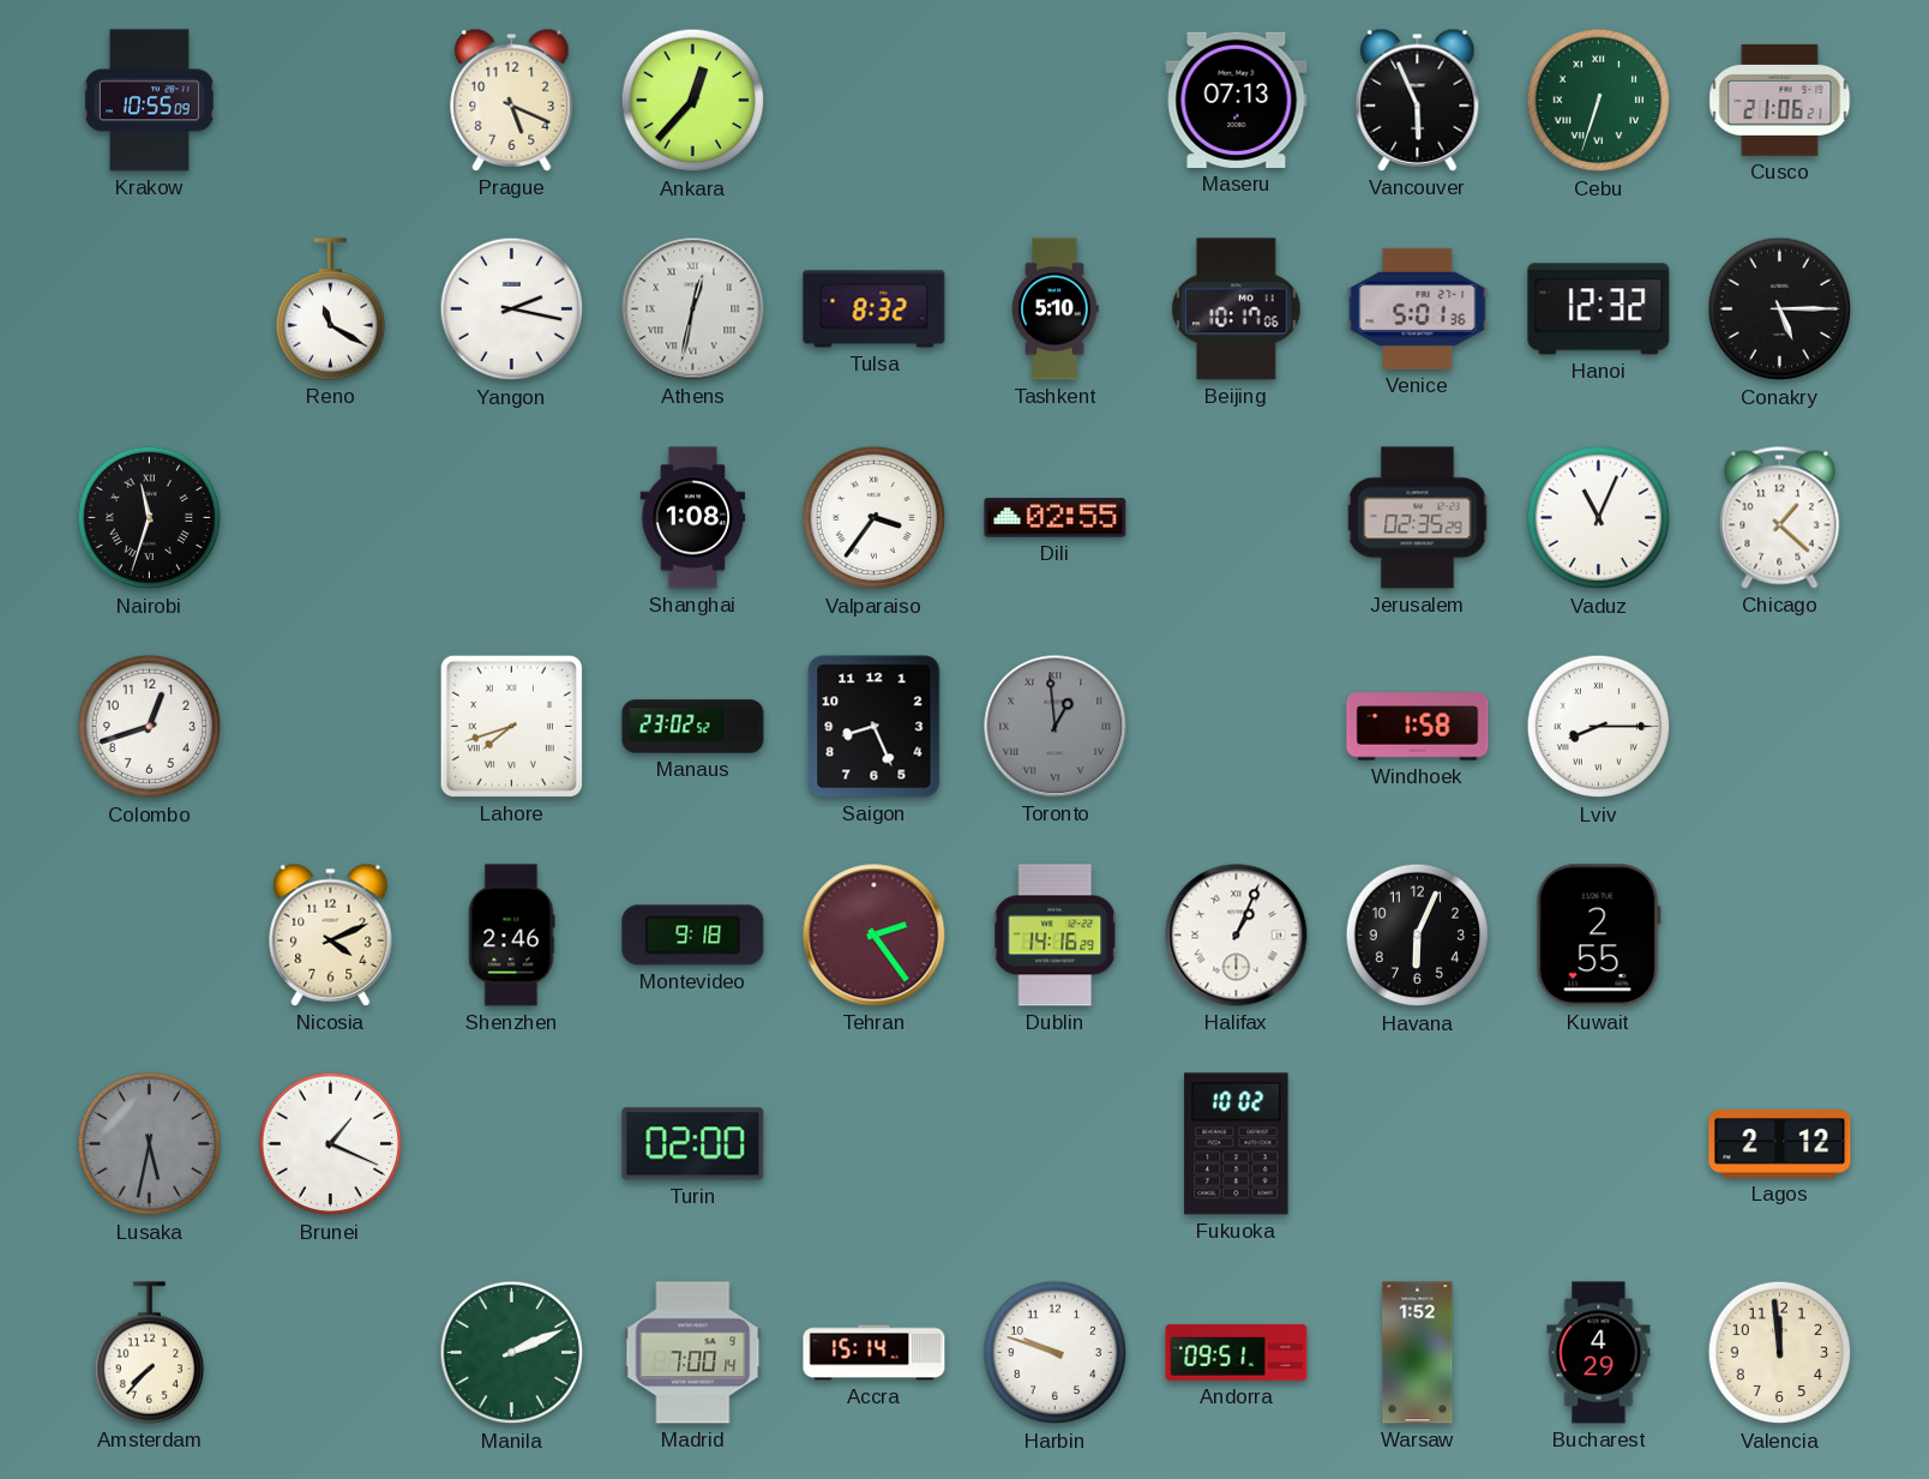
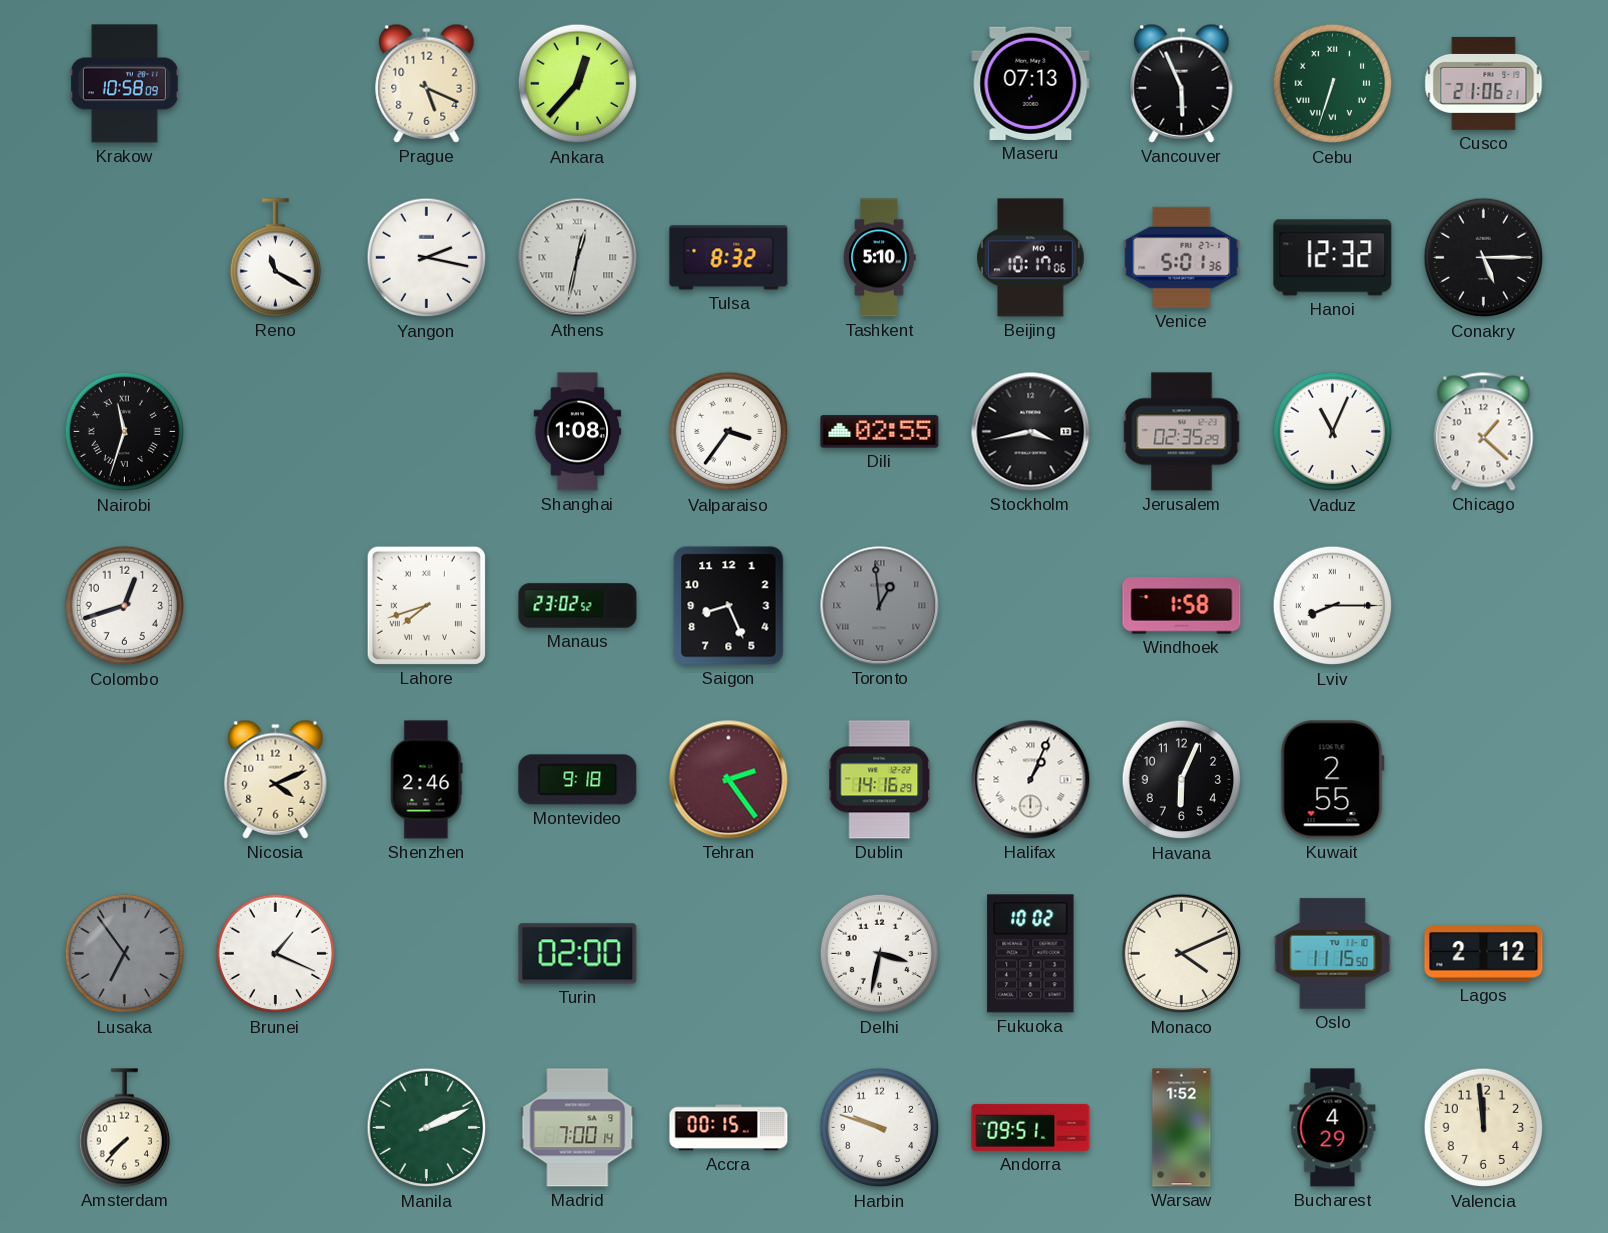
Krakow: 10:55 -> 10:58
Stockholm: none -> 3:43
Lusaka: 5:32 -> 6:54
Delhi: none -> 3:32
Monaco: none -> 4:11
Oslo: none -> 11:15
Accra: 15:14 -> 00:15
